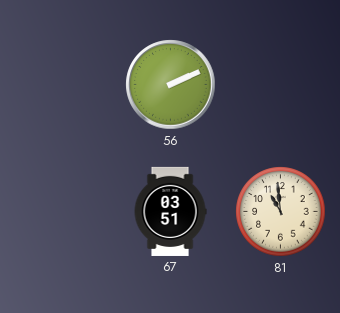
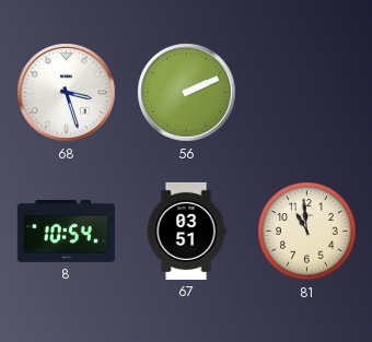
68: none -> 3:27
8: none -> 10:54
